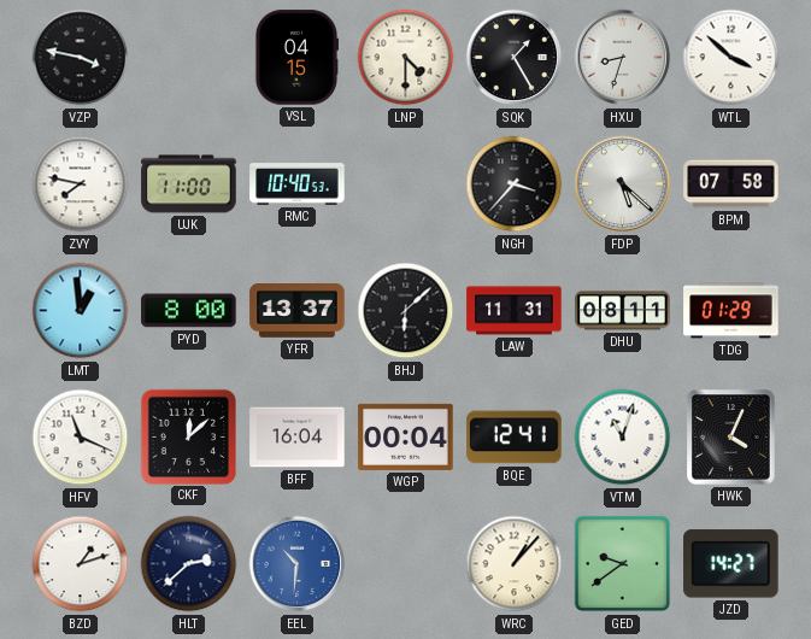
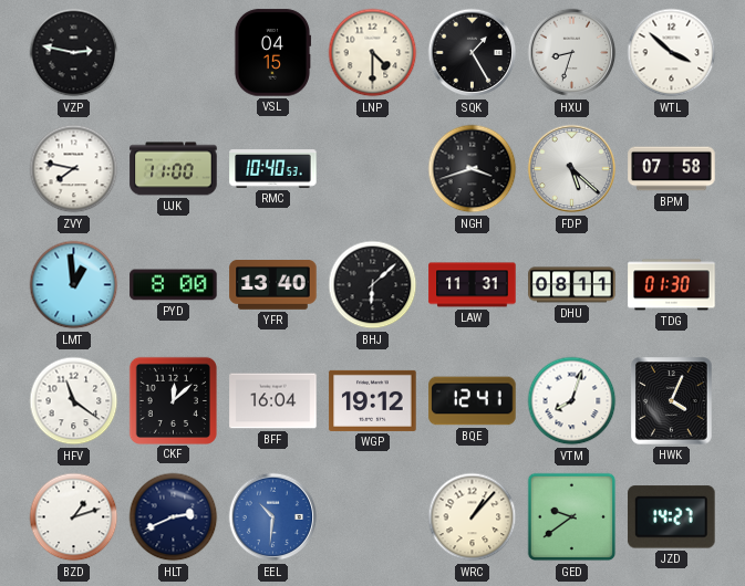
VZP: 3:47 -> 2:47
NGH: 3:37 -> 3:42
YFR: 13:37 -> 13:40
TDG: 01:29 -> 01:30
HFV: 11:19 -> 11:21
WGP: 00:04 -> 19:12
VTM: 11:03 -> 8:03
HLT: 2:38 -> 2:41
